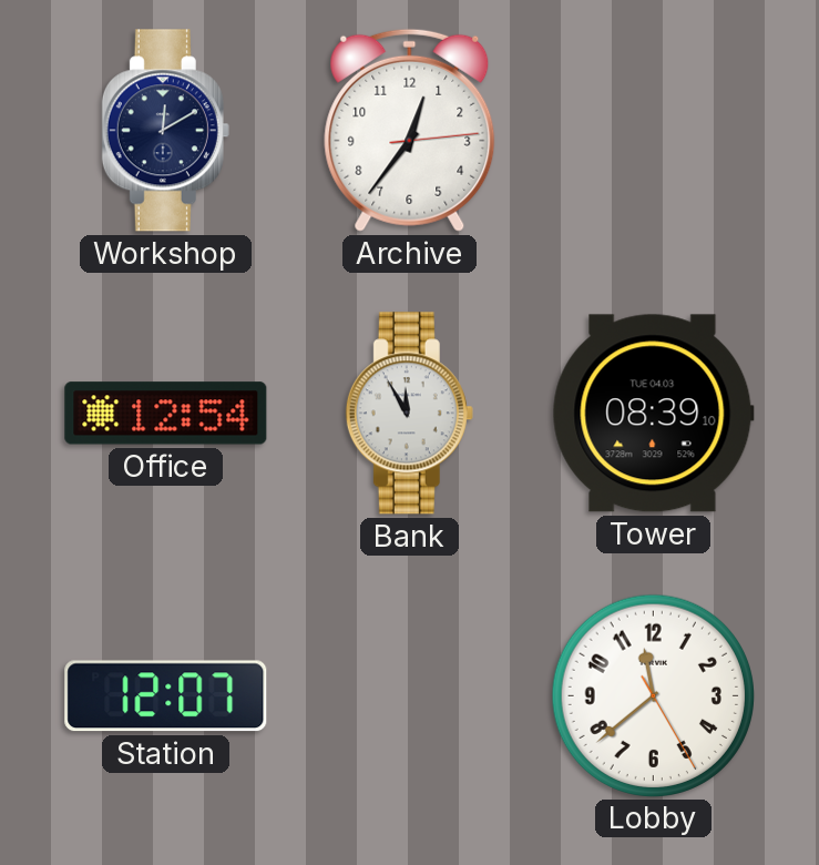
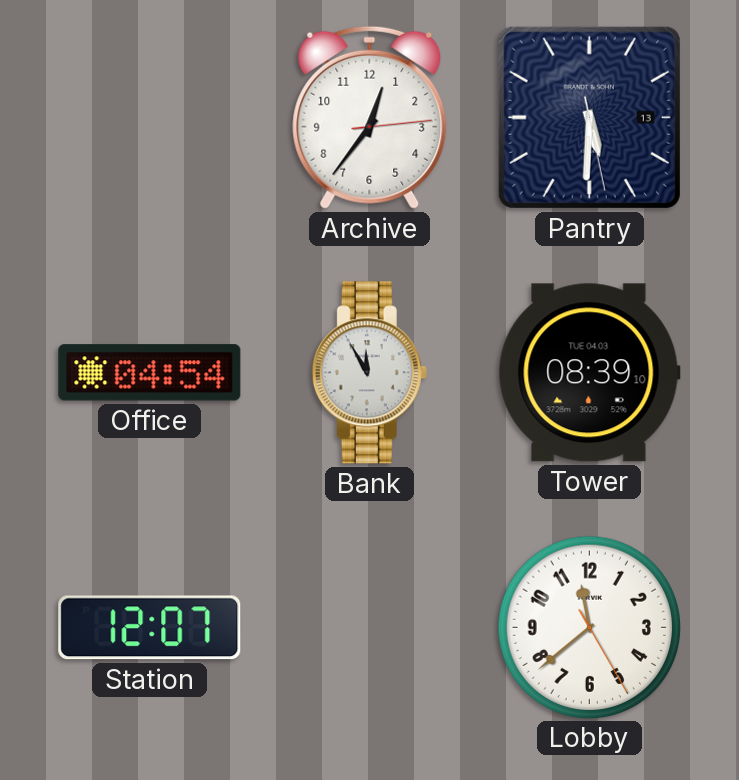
Workshop: 12:10 -> none
Pantry: none -> 5:30
Office: 12:54 -> 04:54
